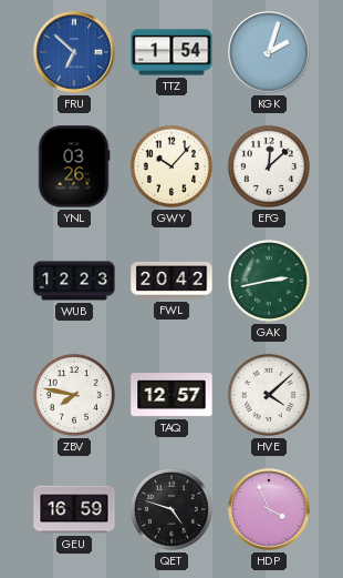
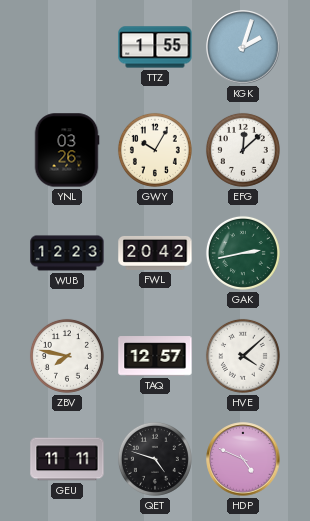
FRU: 6:52 -> none
TTZ: 1:54 -> 1:55
GWY: 10:07 -> 10:05
GEU: 16:59 -> 11:11
HDP: 3:56 -> 4:49
